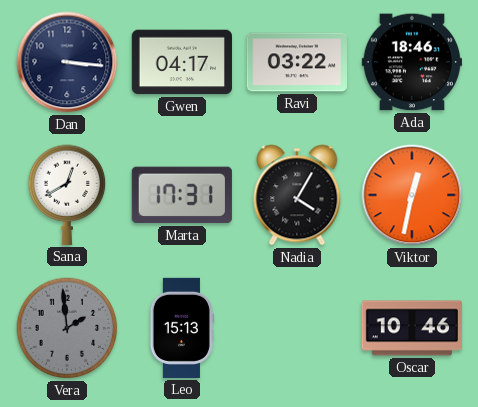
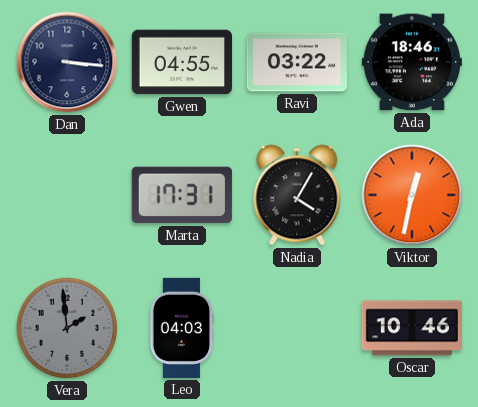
Gwen: 04:17 -> 04:55
Sana: 12:40 -> none
Leo: 15:13 -> 04:03
